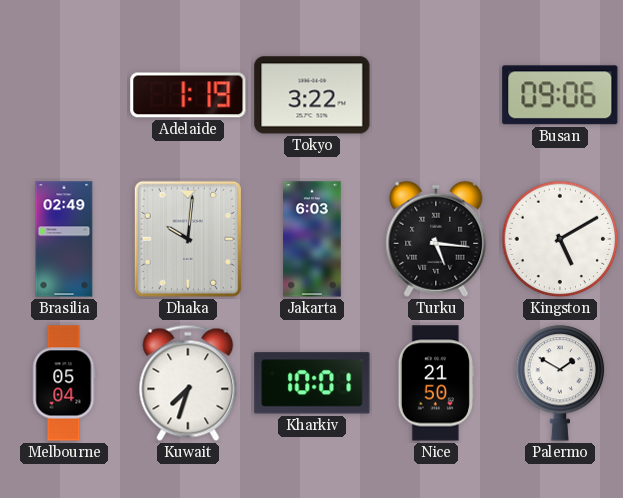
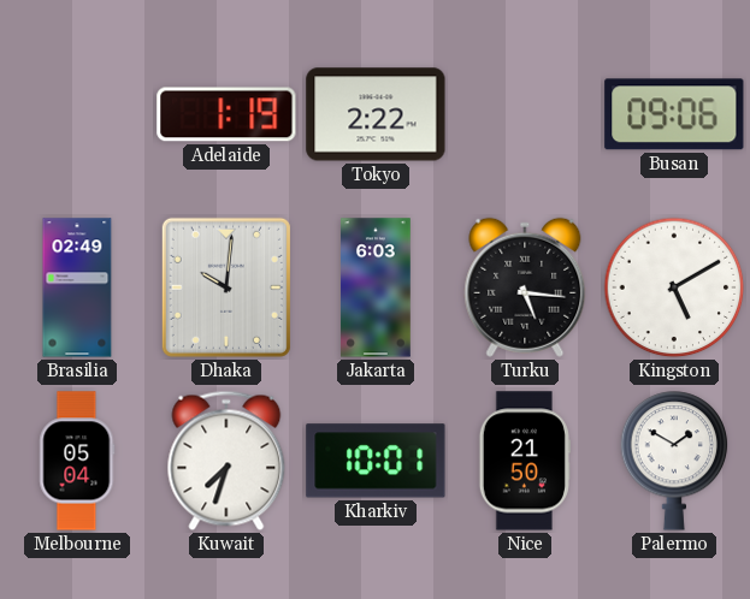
Tokyo: 3:22 -> 2:22
